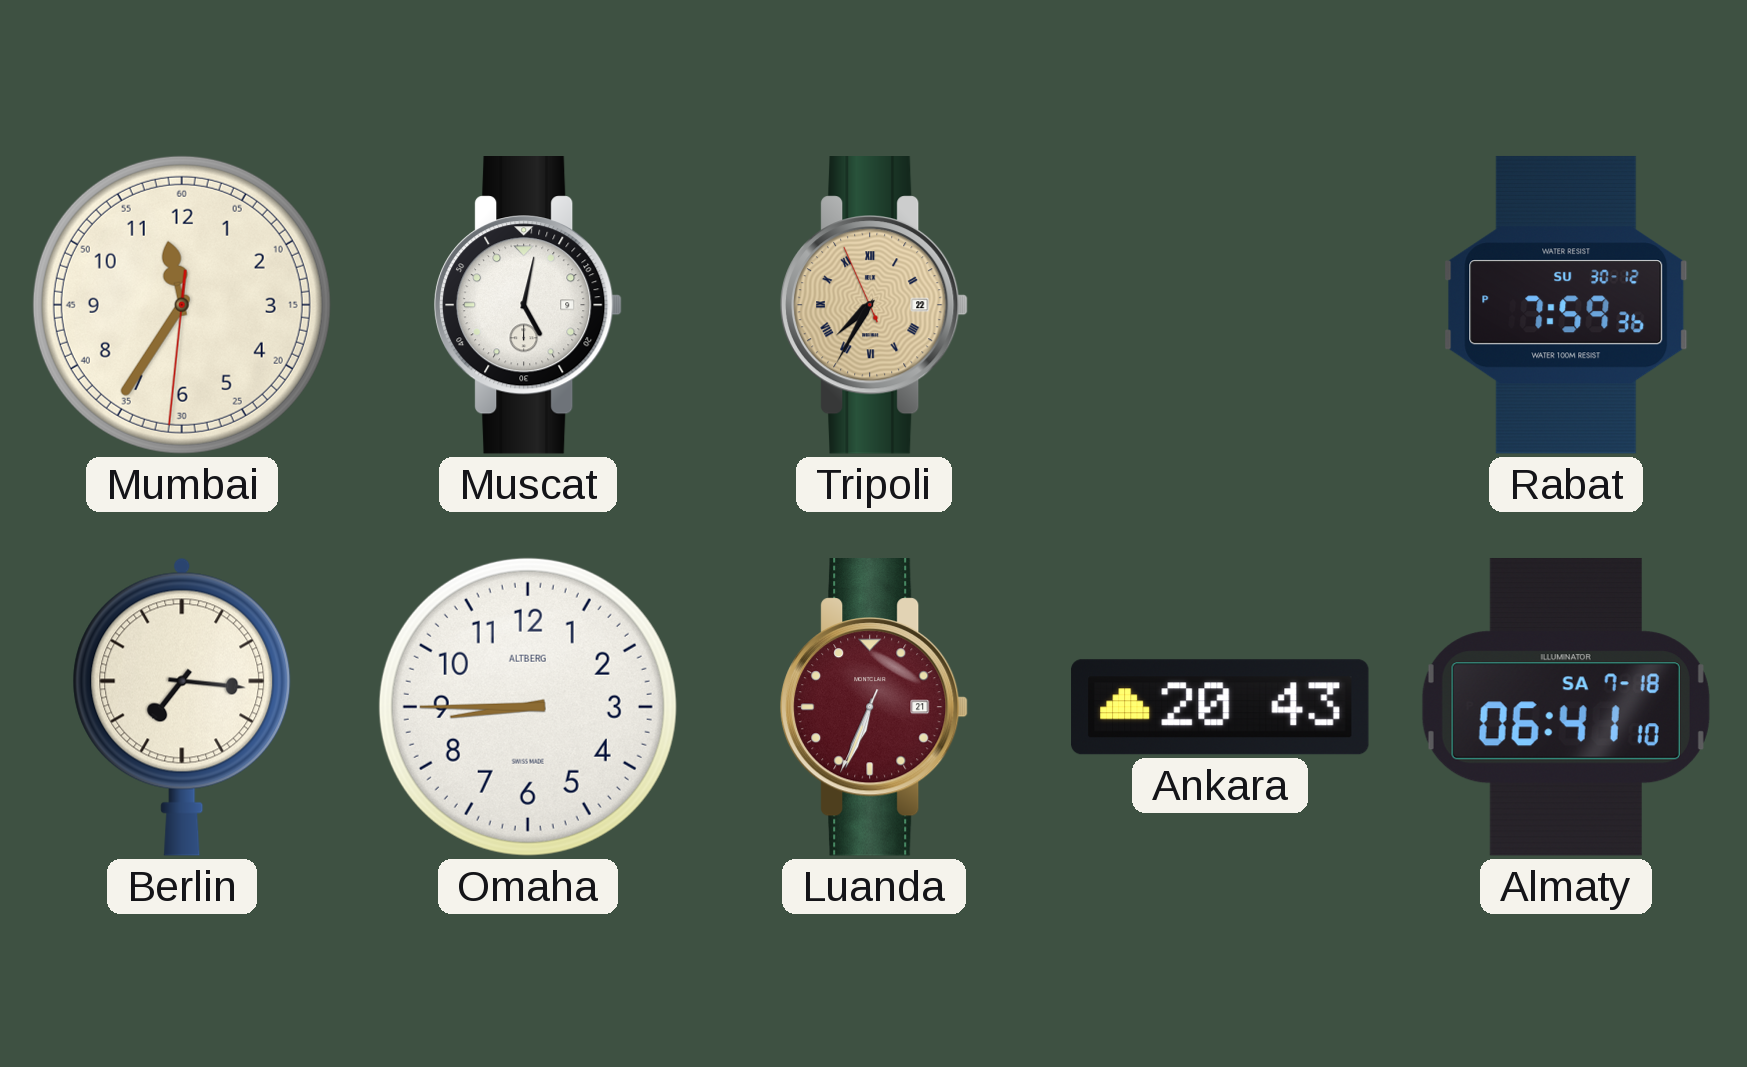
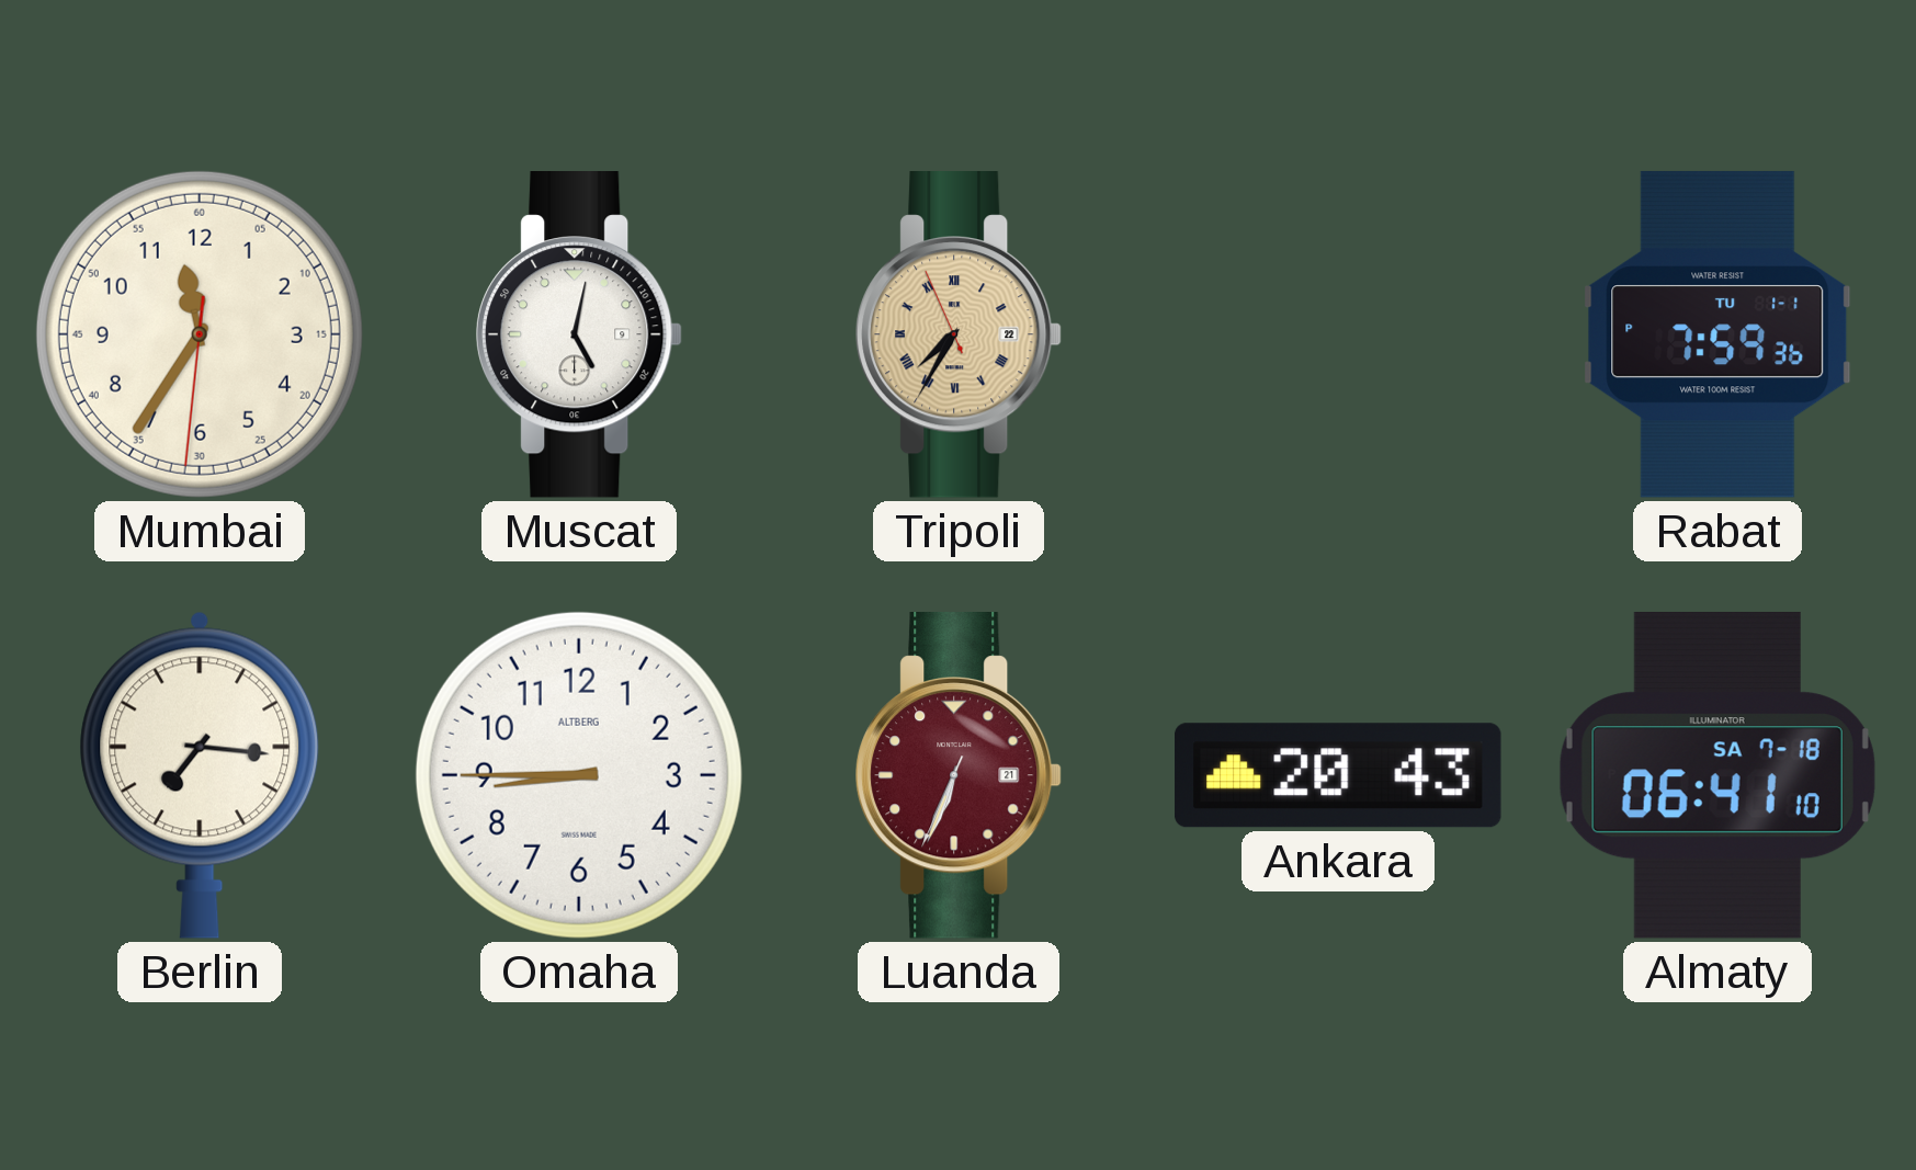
Rabat date: SU 30-12 -> TU 1-1
